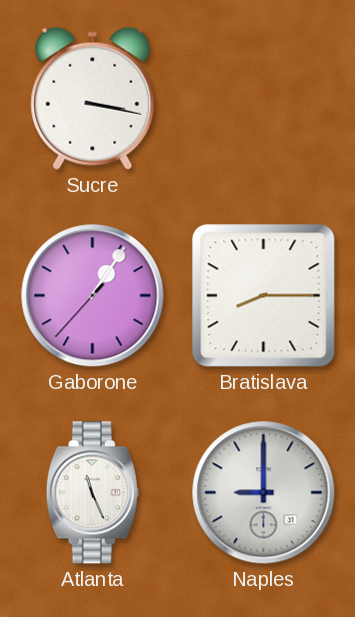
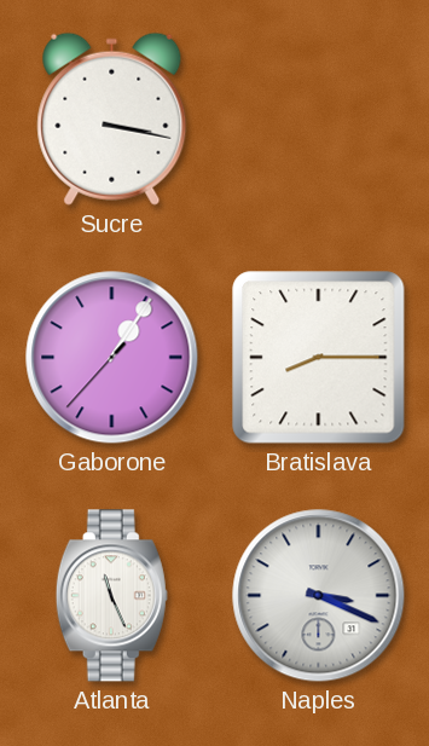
Naples: 9:00 -> 3:19
